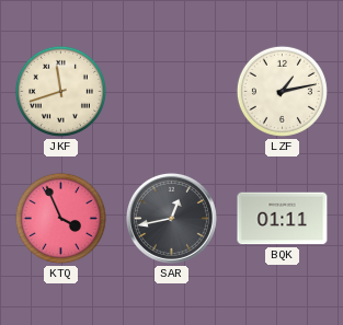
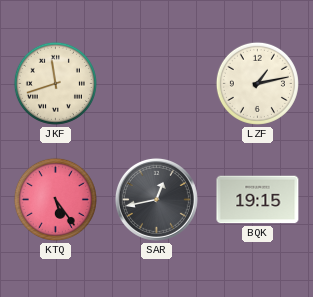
KTQ: 3:56 -> 5:24
BQK: 01:11 -> 19:15
